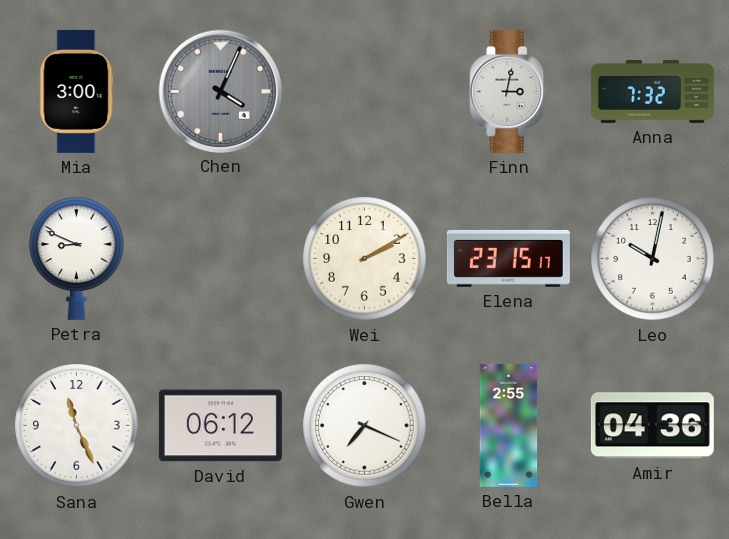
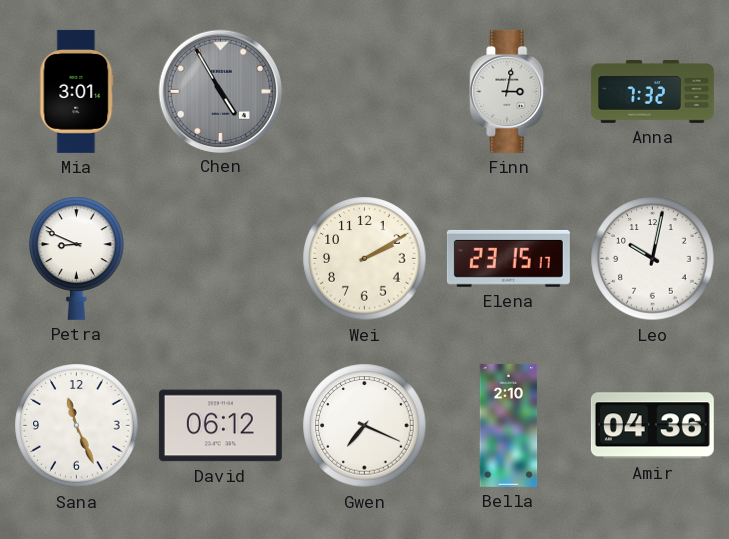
Mia: 3:00 -> 3:01
Chen: 4:04 -> 4:55
Bella: 2:55 -> 2:10
